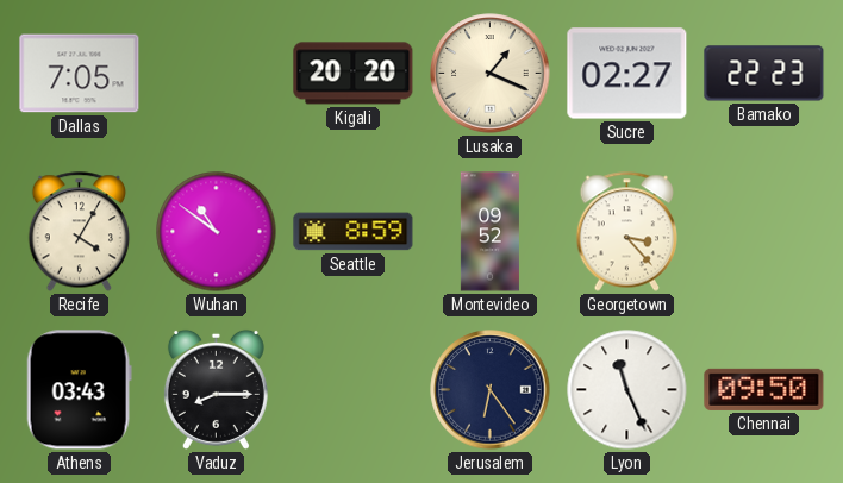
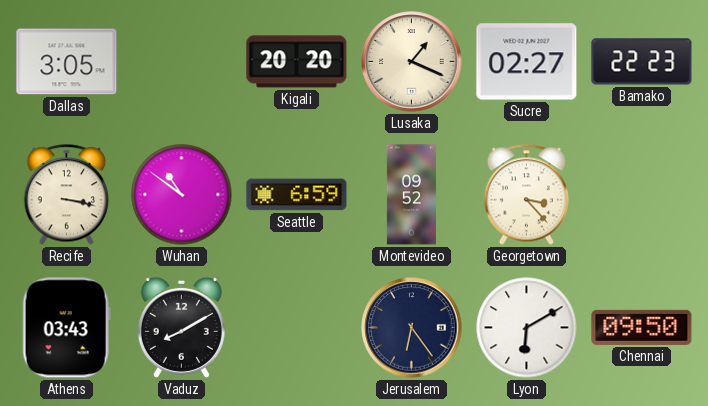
Dallas: 7:05 -> 3:05
Recife: 4:05 -> 3:17
Seattle: 8:59 -> 6:59
Vaduz: 8:15 -> 8:10
Lyon: 11:26 -> 6:10
